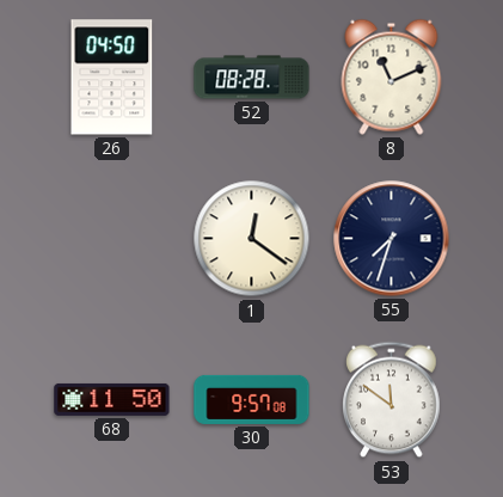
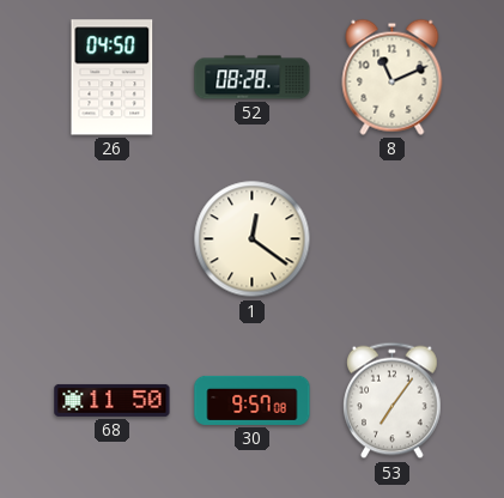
55: 7:33 -> none
53: 11:51 -> 7:06
